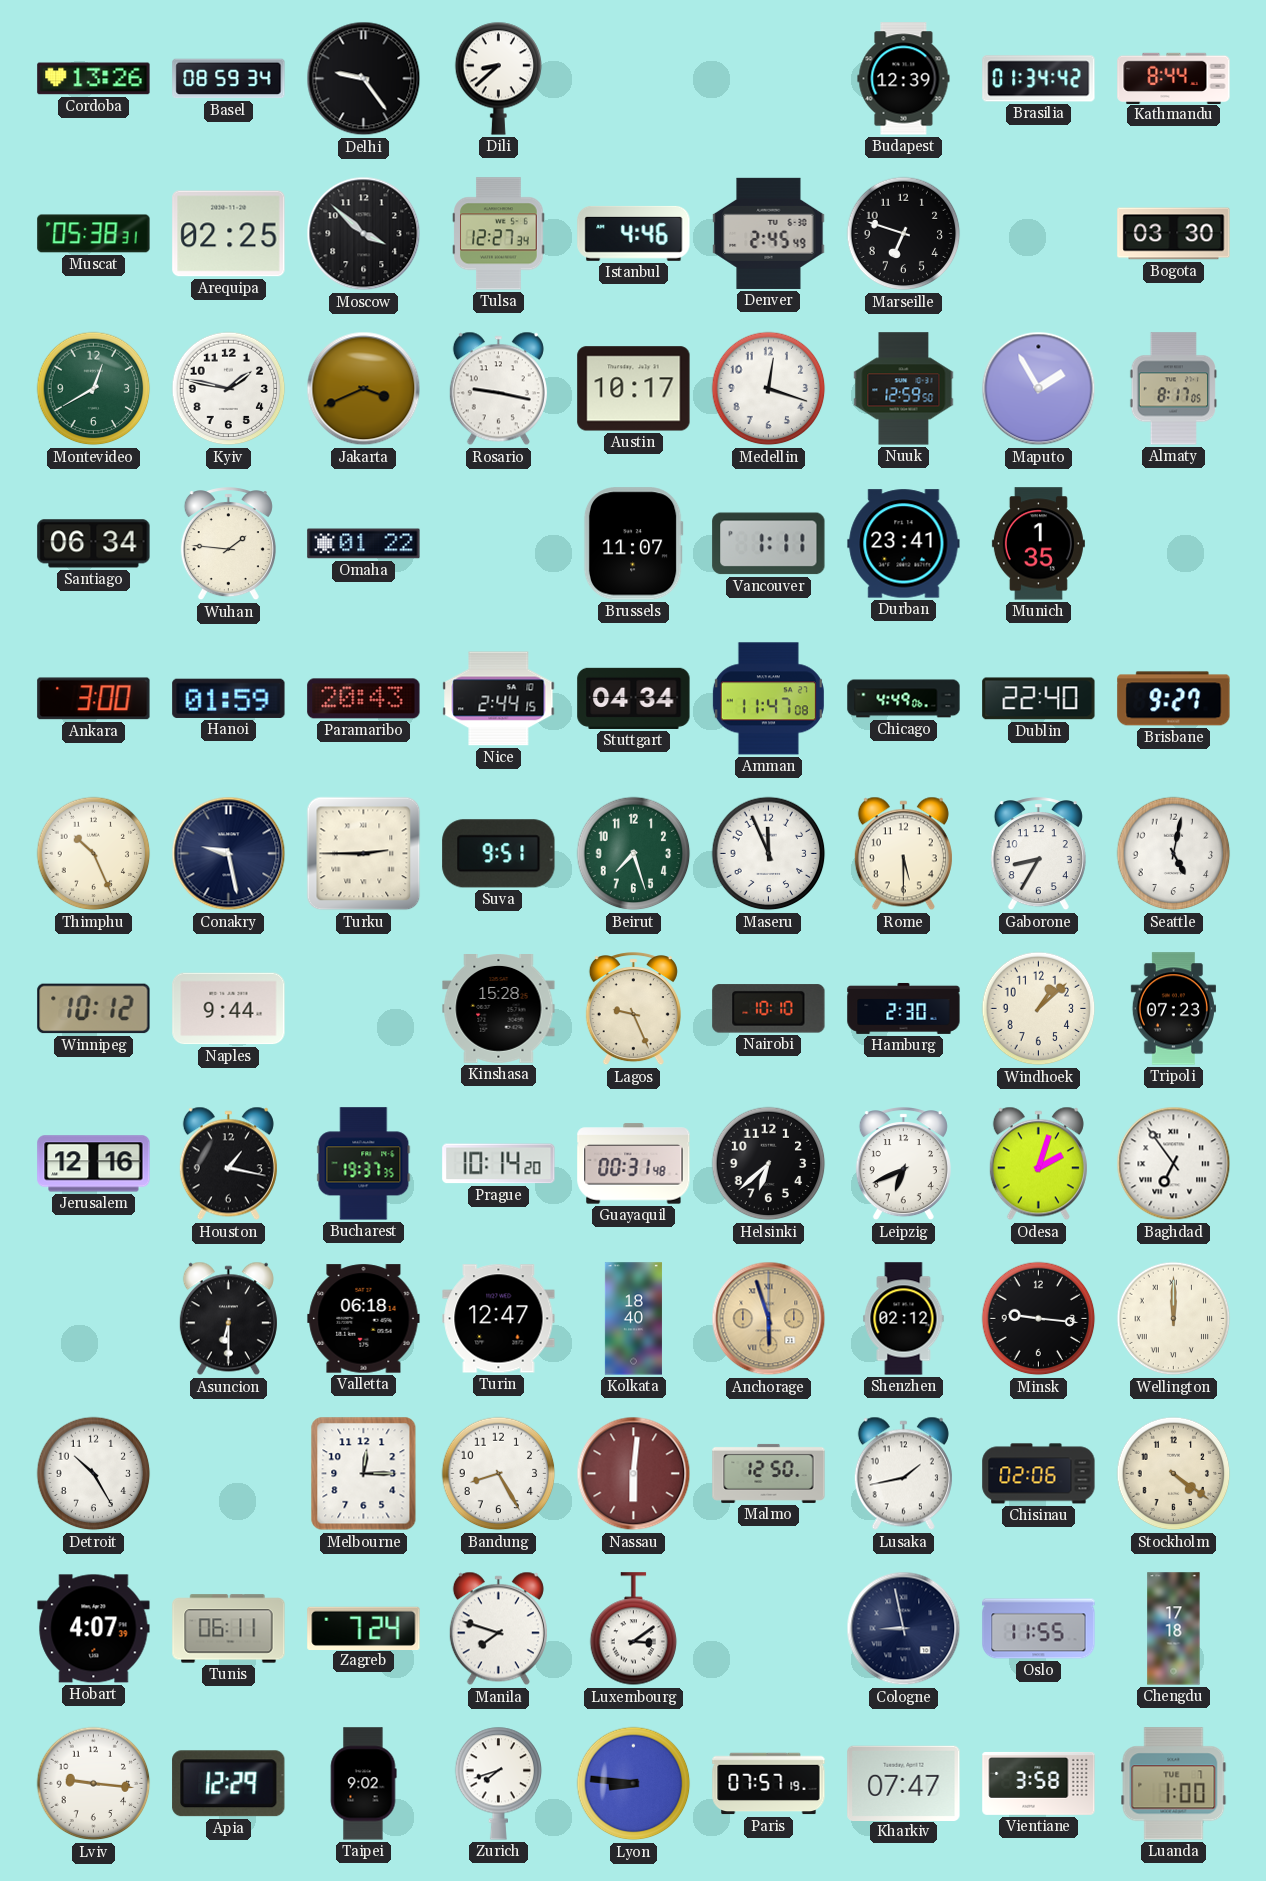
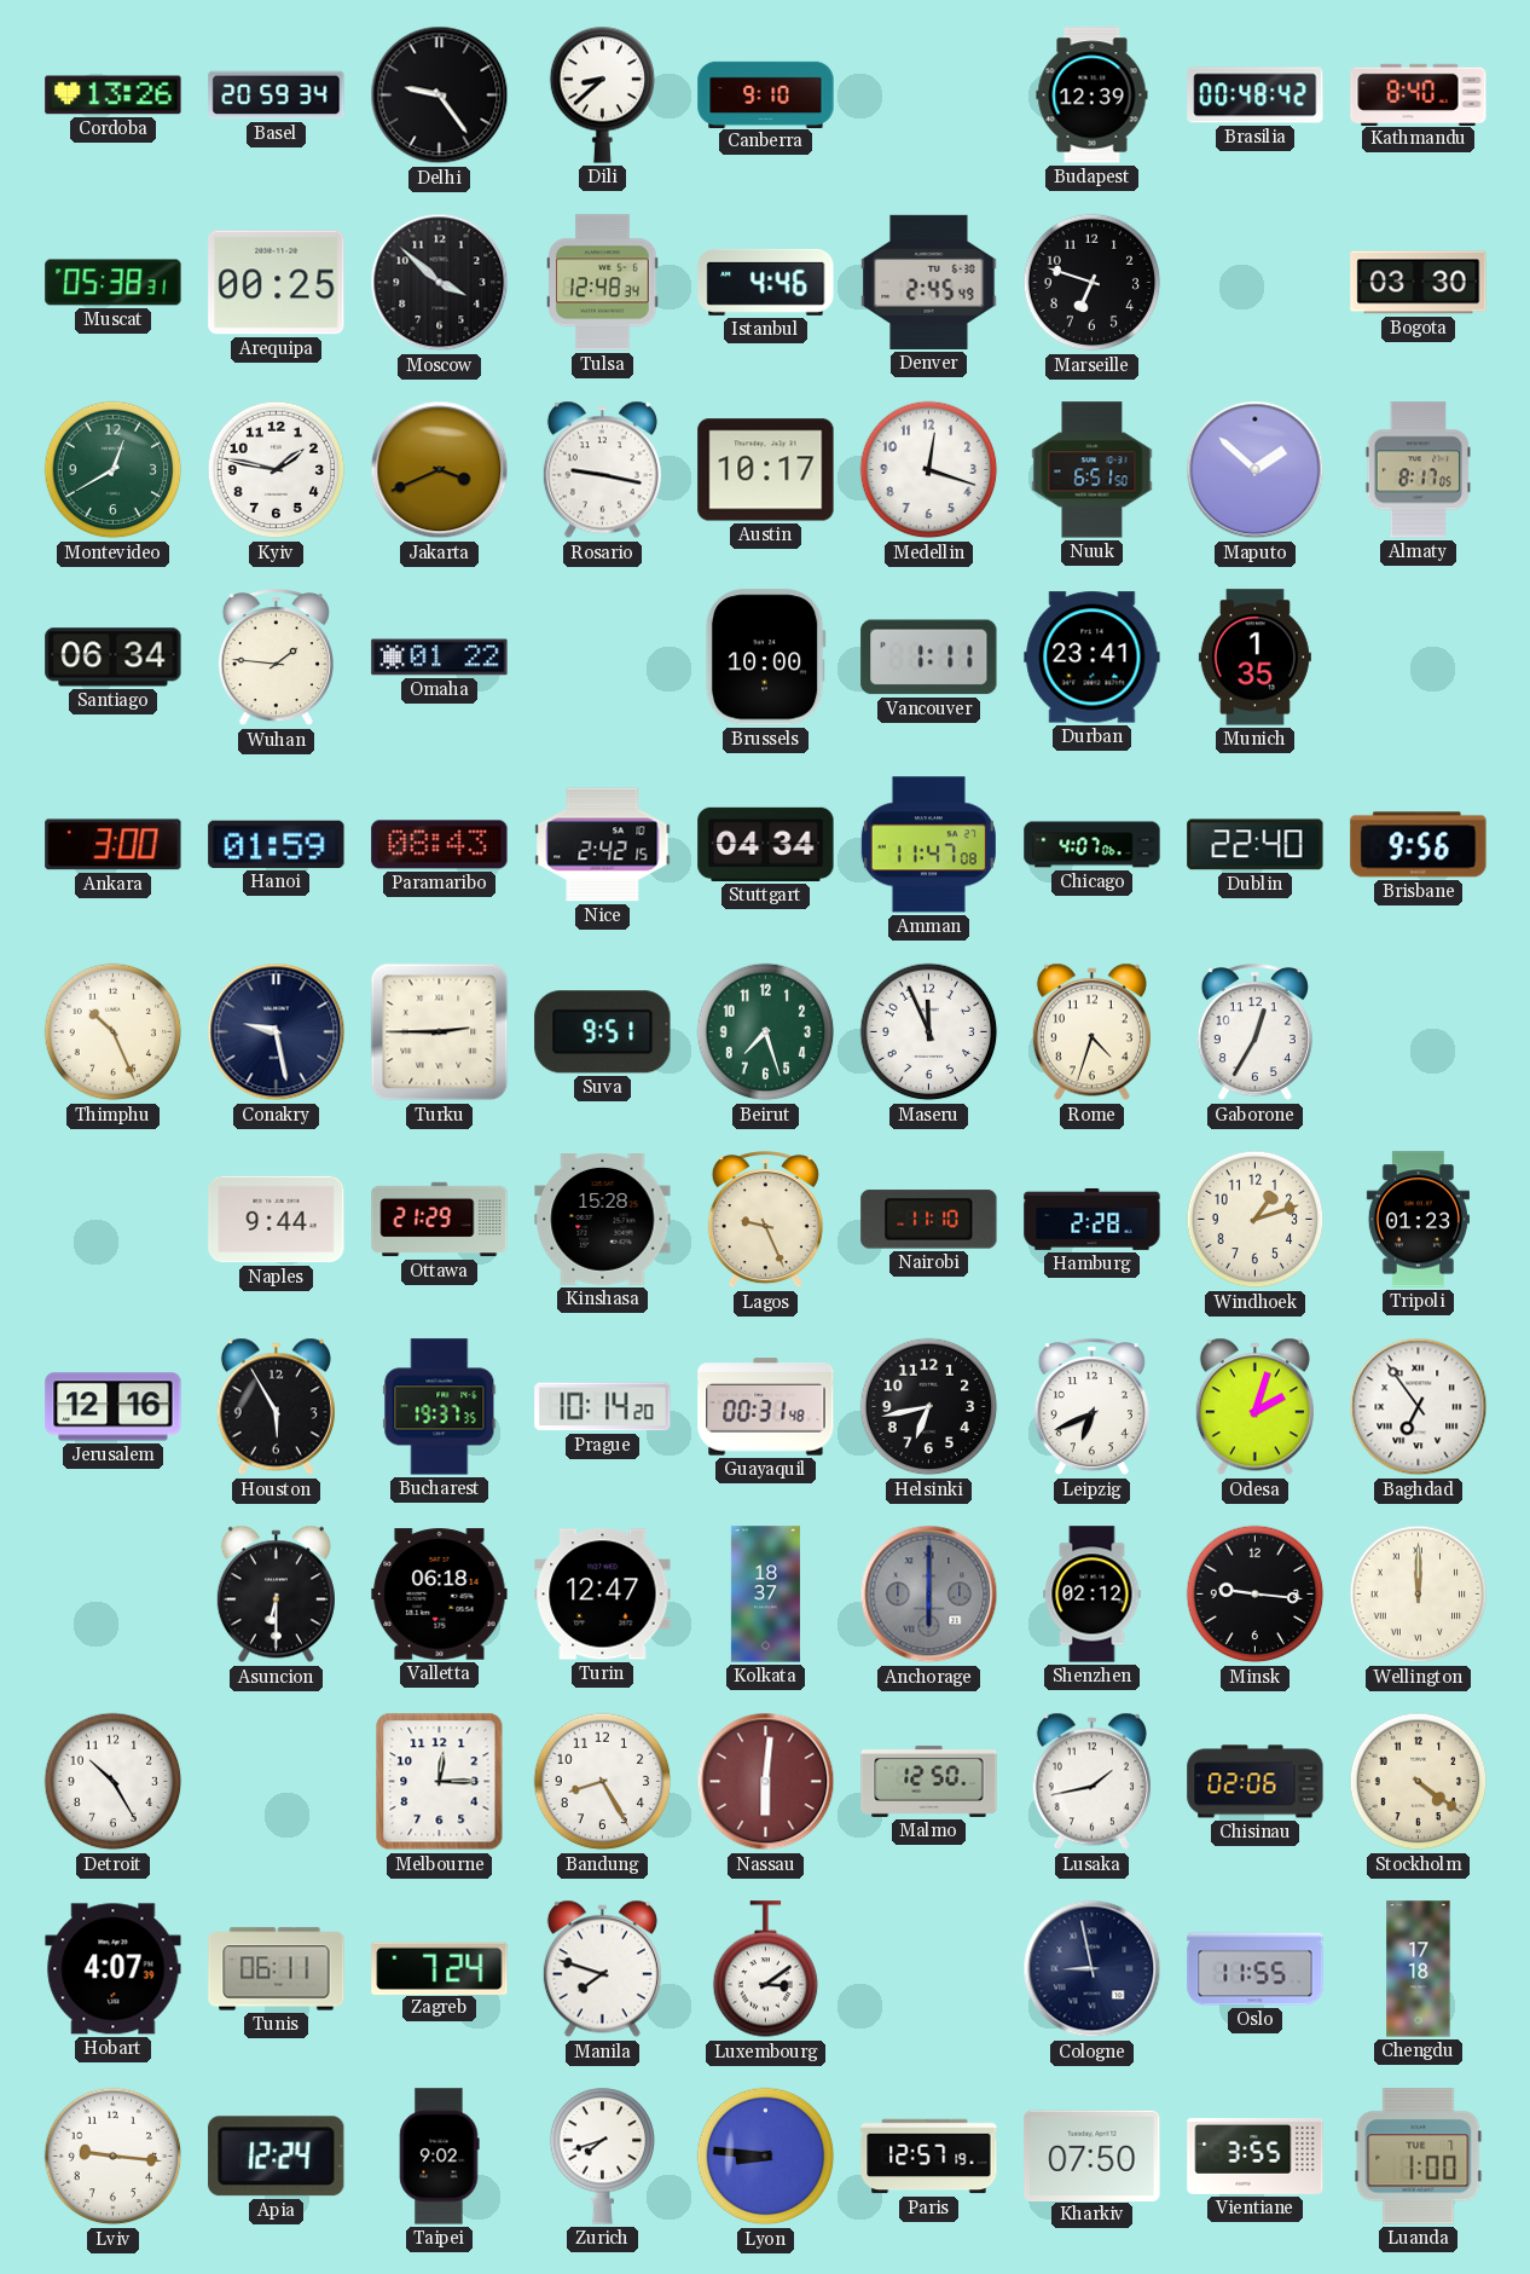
Basel: 08:59 -> 20:59
Canberra: none -> 9:10
Brasilia: 01:34 -> 00:48
Kathmandu: 8:44 -> 8:40
Arequipa: 02:25 -> 00:25
Tulsa: 12:27 -> 12:48
Nuuk: 12:59 -> 6:51
Maputo: 1:55 -> 1:52
Brussels: 11:07 -> 10:00
Paramaribo: 20:43 -> 08:43
Nice: 2:44 -> 2:42
Chicago: 4:49 -> 4:07
Brisbane: 9:27 -> 9:56
Rome: 5:30 -> 4:33
Gaborone: 8:35 -> 12:35
Seattle: 5:02 -> none
Winnipeg: 10:12 -> none
Ottawa: none -> 21:29
Nairobi: 10:10 -> 11:10
Hamburg: 2:30 -> 2:28
Windhoek: 1:08 -> 1:12
Tripoli: 07:23 -> 01:23
Houston: 1:17 -> 5:55
Helsinki: 6:38 -> 6:43
Kolkata: 18:40 -> 18:37
Anchorage: 5:57 -> 6:00
Anchorage dial: champagne -> grey
Apia: 12:29 -> 12:24
Paris: 07:57 -> 12:57
Kharkiv: 07:47 -> 07:50
Vientiane: 3:58 -> 3:55
